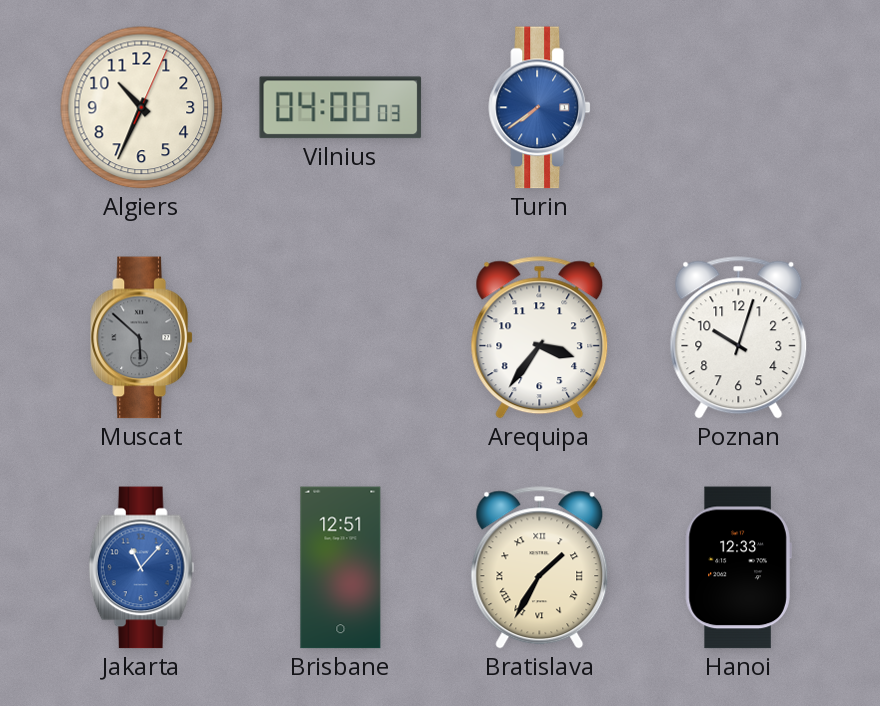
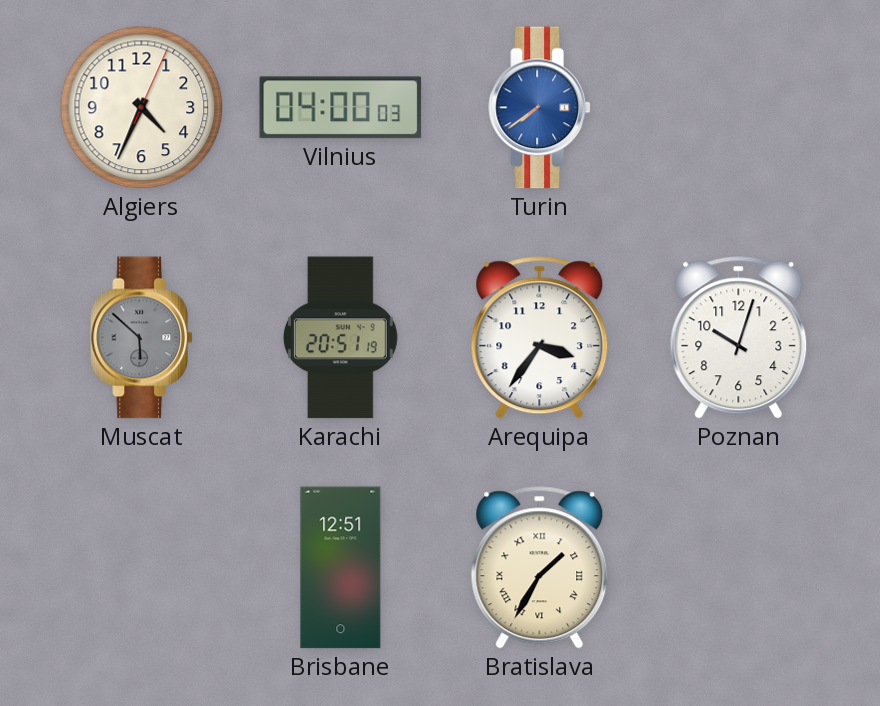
Algiers: 10:34 -> 4:34
Karachi: none -> 20:51
Jakarta: 11:07 -> none
Hanoi: 12:33 -> none
